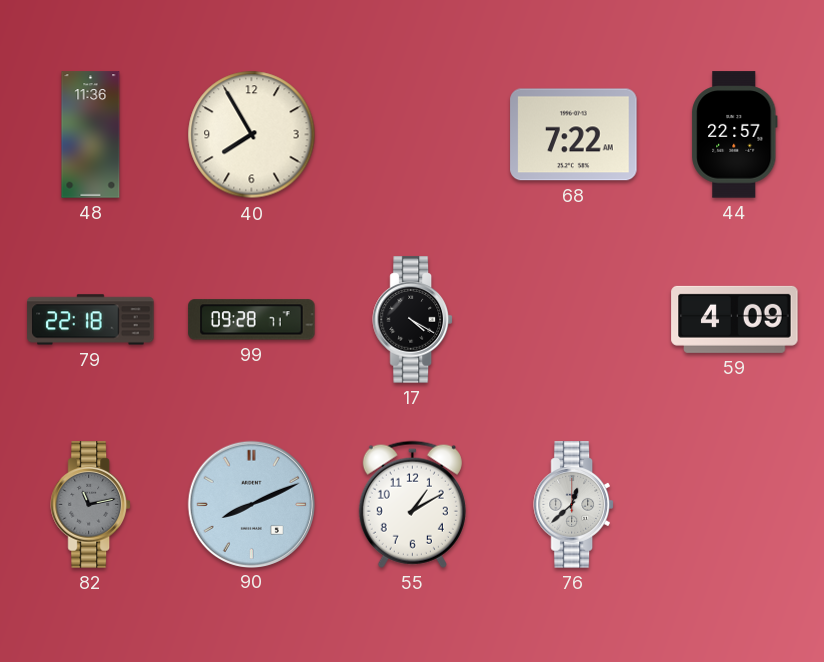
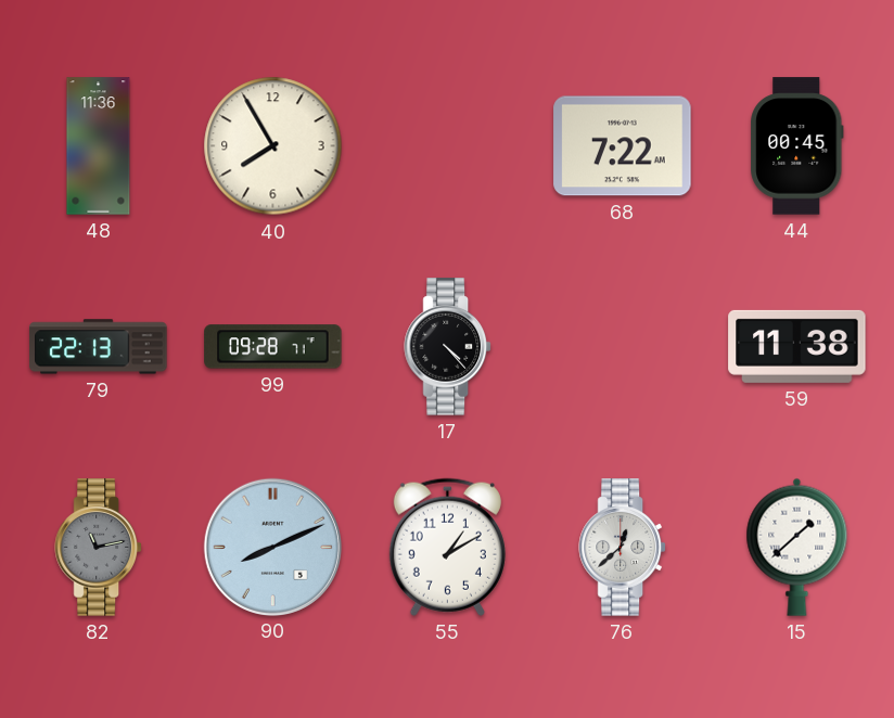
44: 22:57 -> 00:45
79: 22:18 -> 22:13
17: 4:20 -> 4:23
59: 4:09 -> 11:38
15: none -> 1:38
